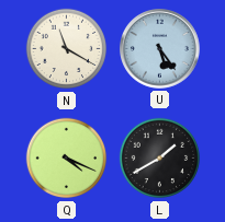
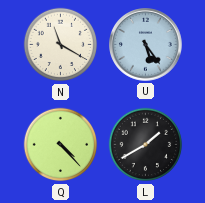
Q: 4:19 -> 4:23
